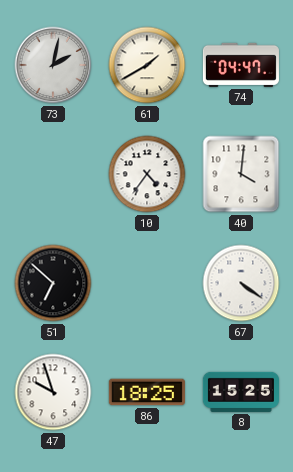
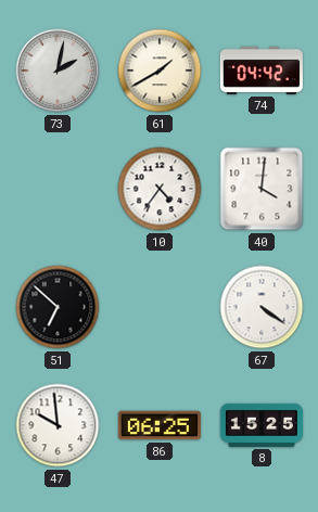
74: 04:47 -> 04:42
47: 9:57 -> 9:59
86: 18:25 -> 06:25
